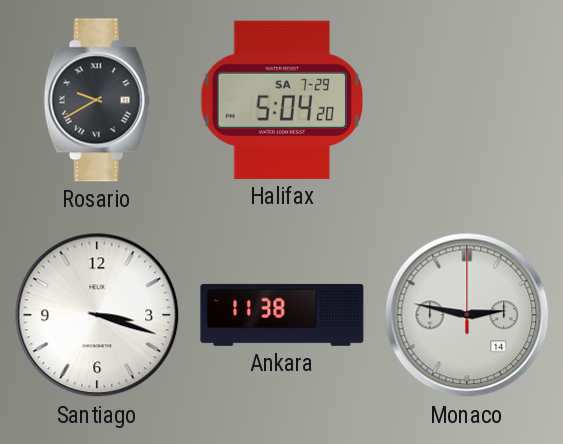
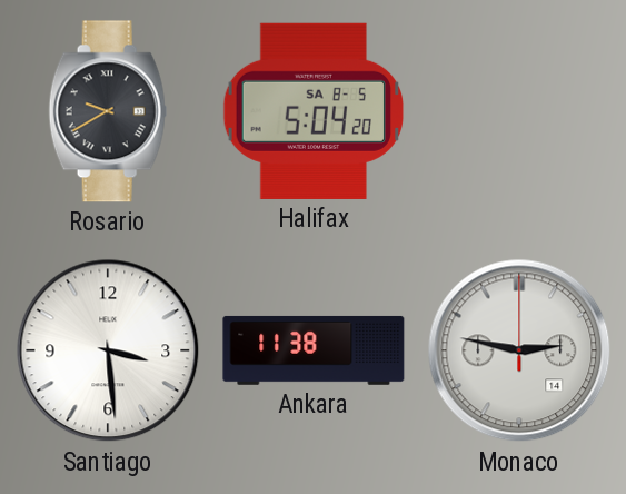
Halifax date: SA 7-29 -> SA 8-5
Santiago: 3:18 -> 3:29
